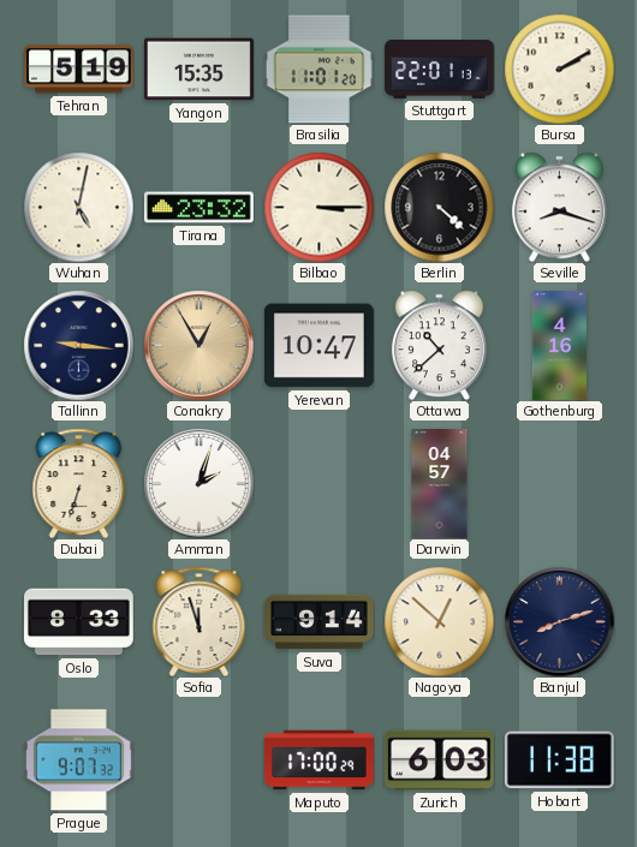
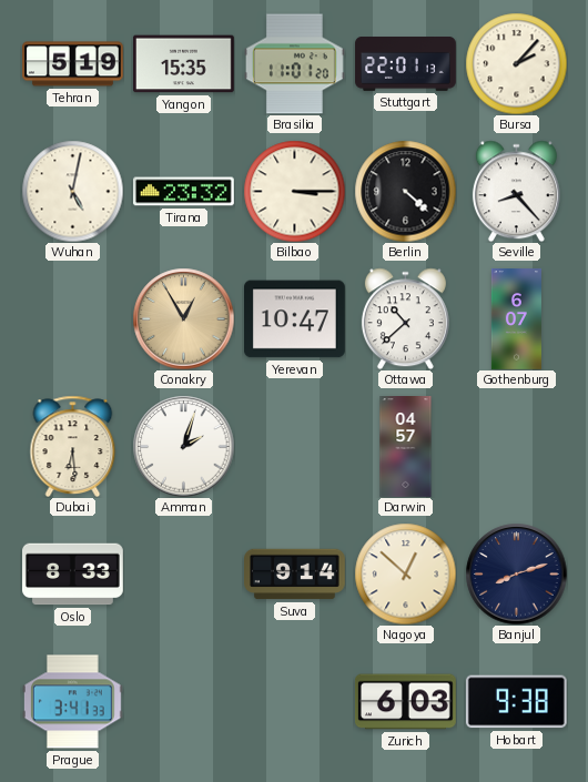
Bursa: 2:10 -> 2:07
Seville: 8:18 -> 8:23
Tallinn: 9:16 -> none
Gothenburg: 4:16 -> 6:07
Dubai: 6:33 -> 6:29
Sofia: 11:57 -> none
Prague: 9:07 -> 3:41
Maputo: 17:00 -> none
Hobart: 11:38 -> 9:38
